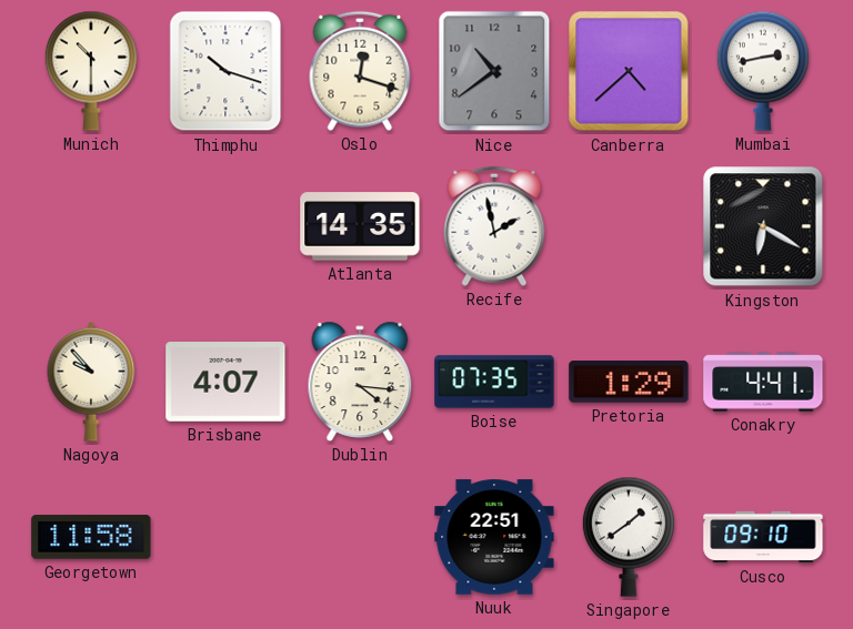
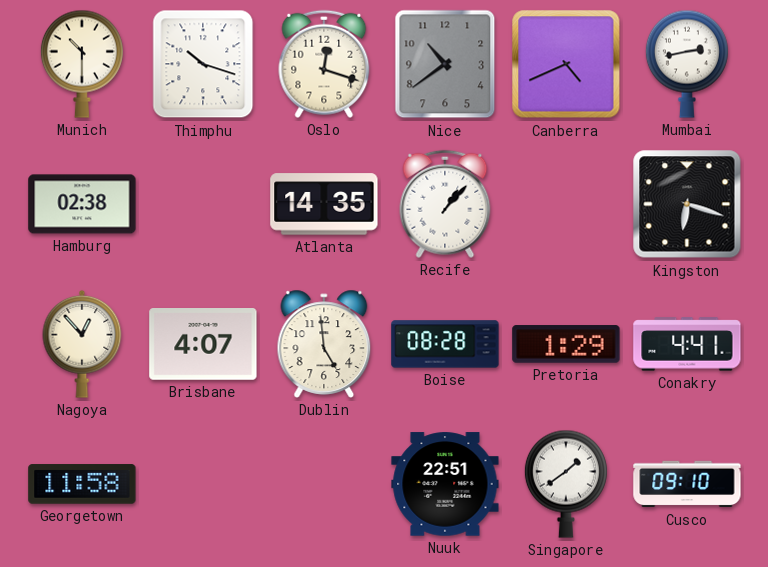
Canberra: 4:38 -> 4:41
Hamburg: none -> 02:38
Recife: 1:58 -> 1:07
Kingston: 6:20 -> 6:18
Nagoya: 9:53 -> 12:53
Dublin: 4:16 -> 4:59
Boise: 07:35 -> 08:28
